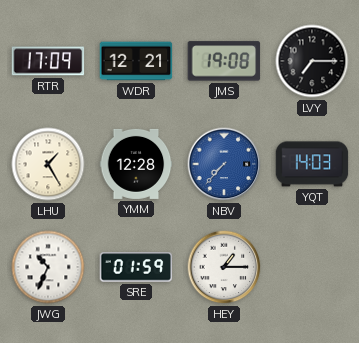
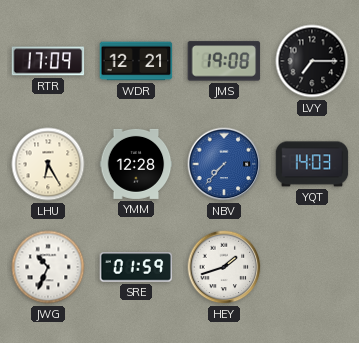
LHU: 1:25 -> 6:25
HEY: 1:15 -> 1:42
